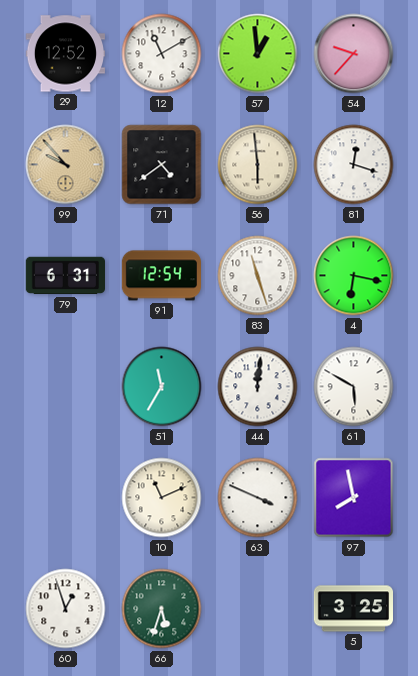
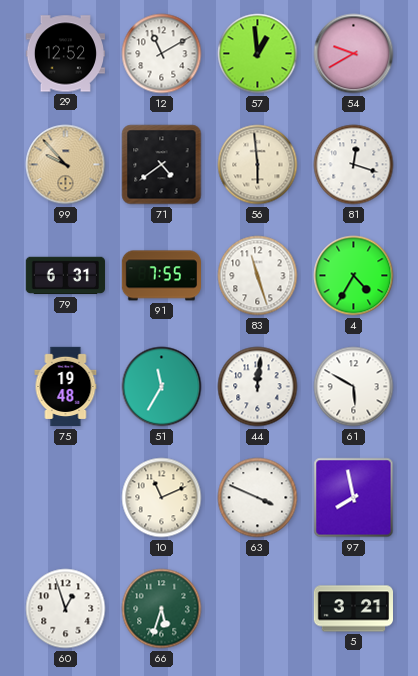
54: 9:37 -> 9:40
91: 12:54 -> 7:55
4: 6:17 -> 4:35
75: none -> 19:48
5: 3:25 -> 3:21
